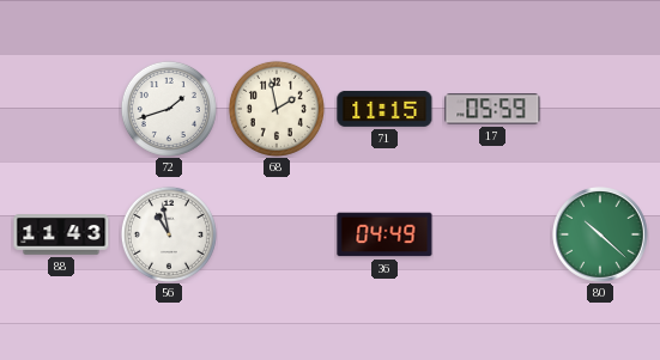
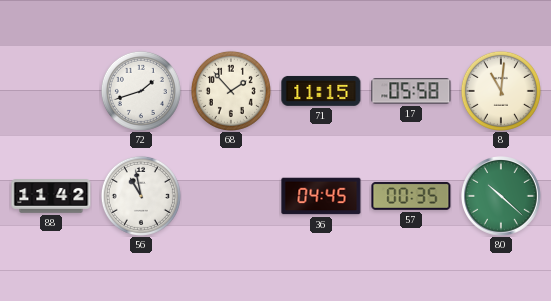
68: 1:58 -> 1:53
17: 05:59 -> 05:58
8: none -> 11:01
88: 11:43 -> 11:42
36: 04:49 -> 04:45
57: none -> 00:35
